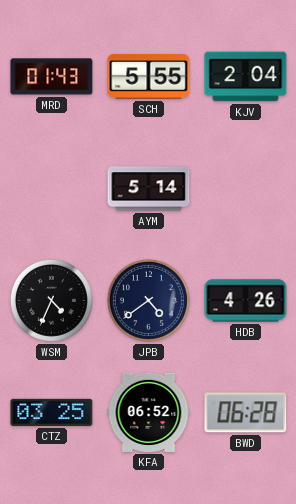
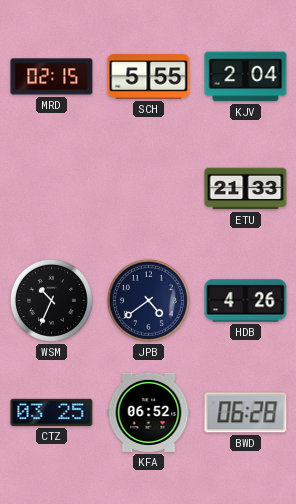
MRD: 01:43 -> 02:15
AYM: 5:14 -> none
ETU: none -> 21:33
WSM: 4:34 -> 10:34
